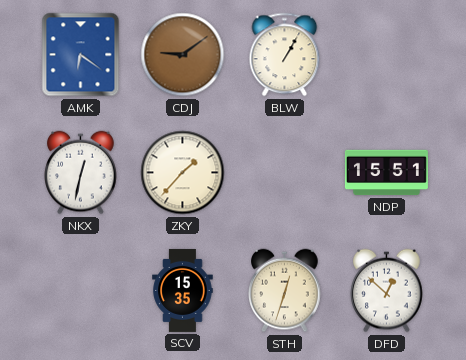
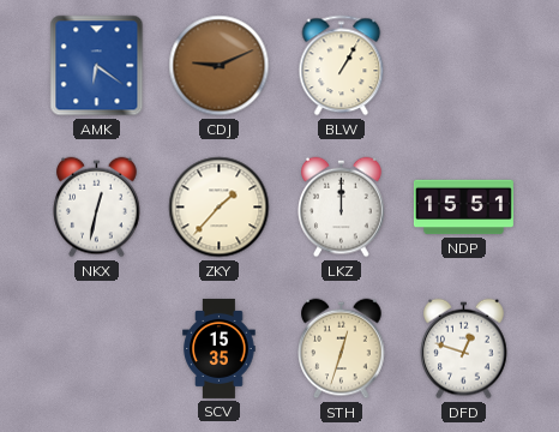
CDJ: 9:09 -> 9:11
LKZ: none -> 12:00
DFD: 12:52 -> 12:48
